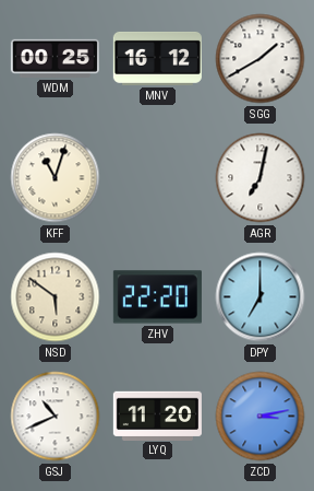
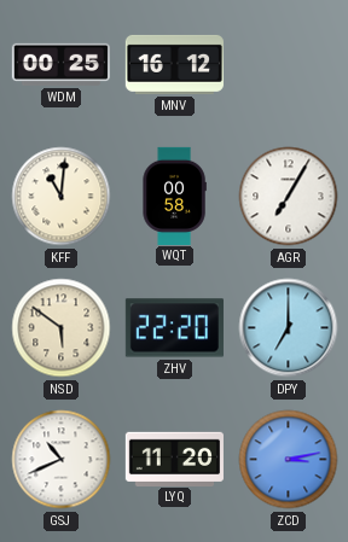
SGG: 1:40 -> none
KFF: 11:03 -> 11:01
WQT: none -> 00:58
AGR: 7:02 -> 7:05
